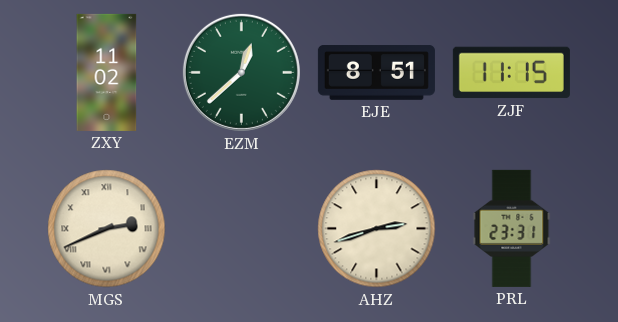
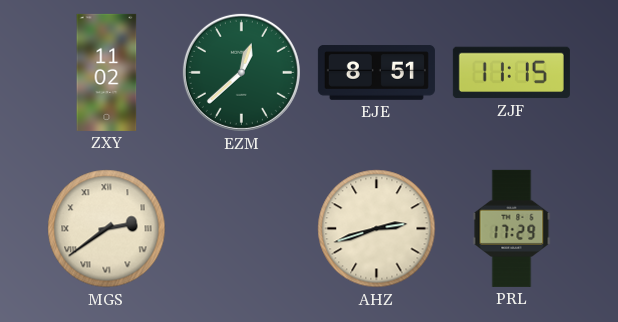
MGS: 2:41 -> 2:39
PRL: 23:31 -> 17:29
